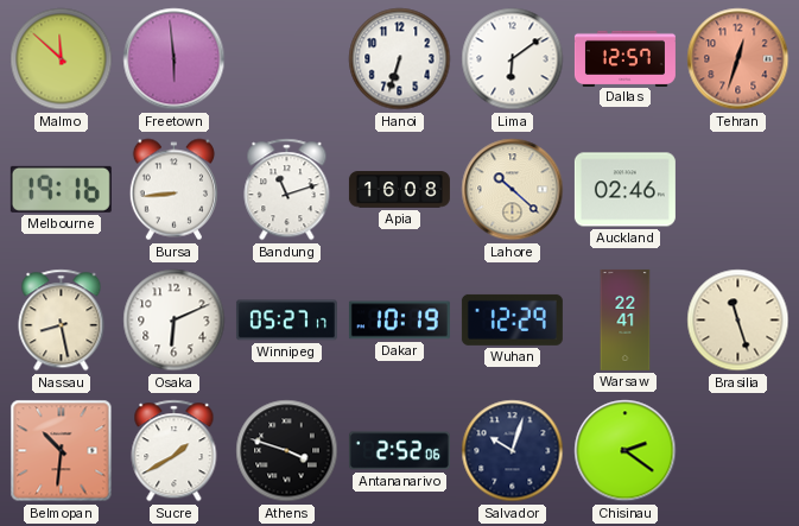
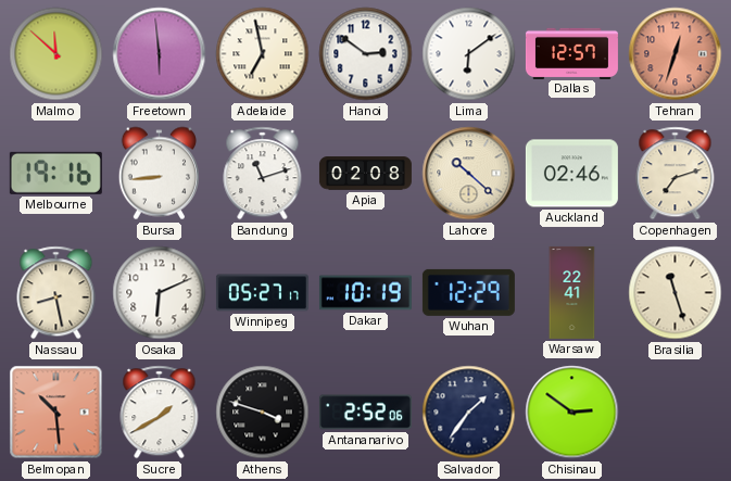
Adelaide: none -> 6:58
Hanoi: 6:33 -> 2:51
Apia: 16:08 -> 02:08
Copenhagen: none -> 7:12
Belmopan: 10:31 -> 10:29
Salvador: 10:03 -> 1:36
Chisinau: 2:21 -> 2:51
